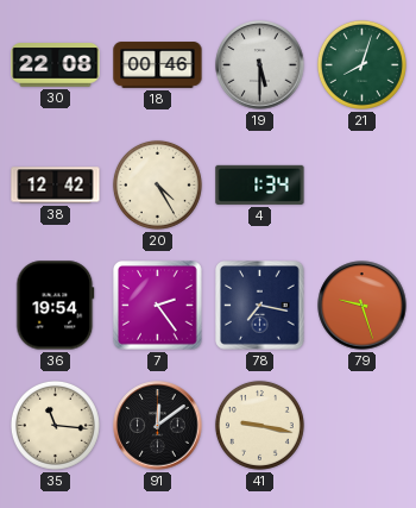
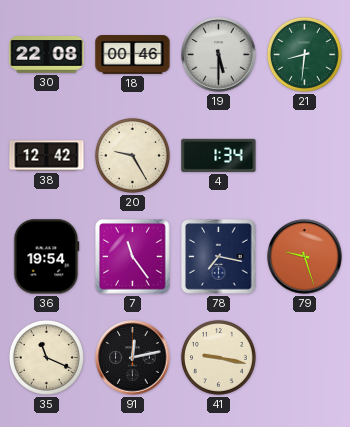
21: 8:03 -> 8:31
20: 4:25 -> 9:25
7: 2:24 -> 11:24
35: 11:16 -> 11:19
91: 12:09 -> 12:13
